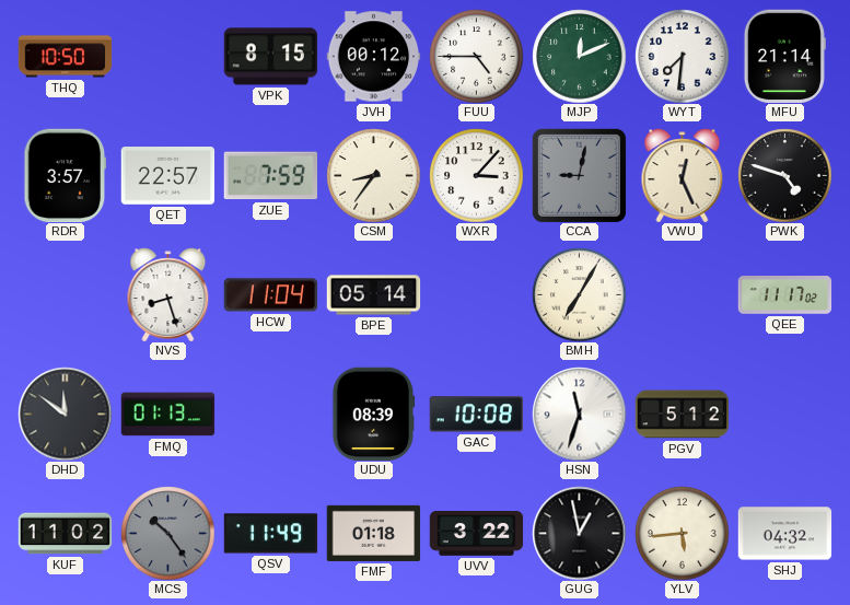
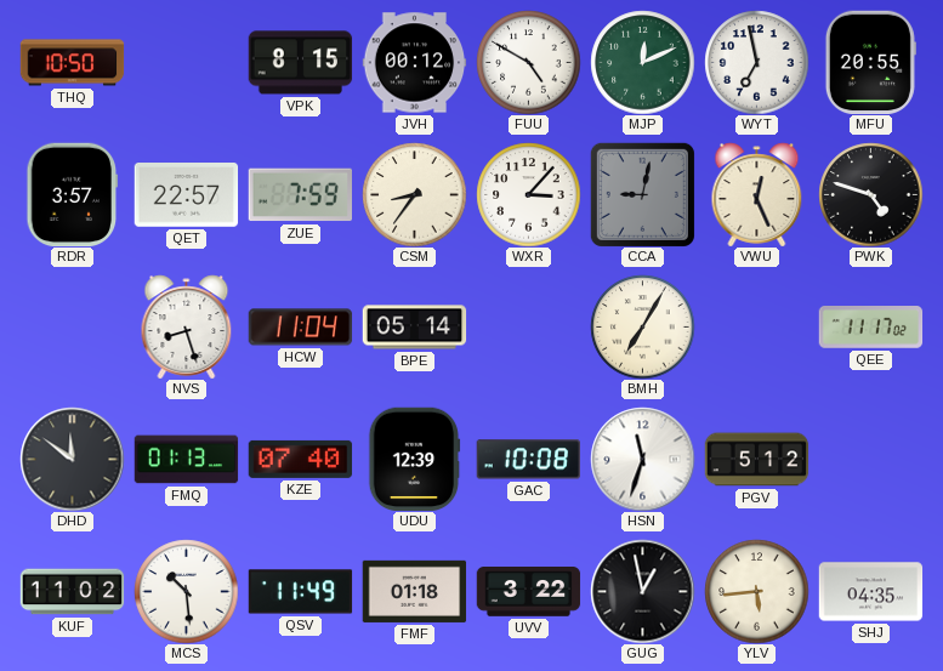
FUU: 4:45 -> 4:50
WYT: 7:31 -> 6:58
MFU: 21:14 -> 20:55
KZE: none -> 07:40
UDU: 08:39 -> 12:39
MCS: 10:24 -> 10:29
MCS dial: grey -> white
SHJ: 04:32 -> 04:35
